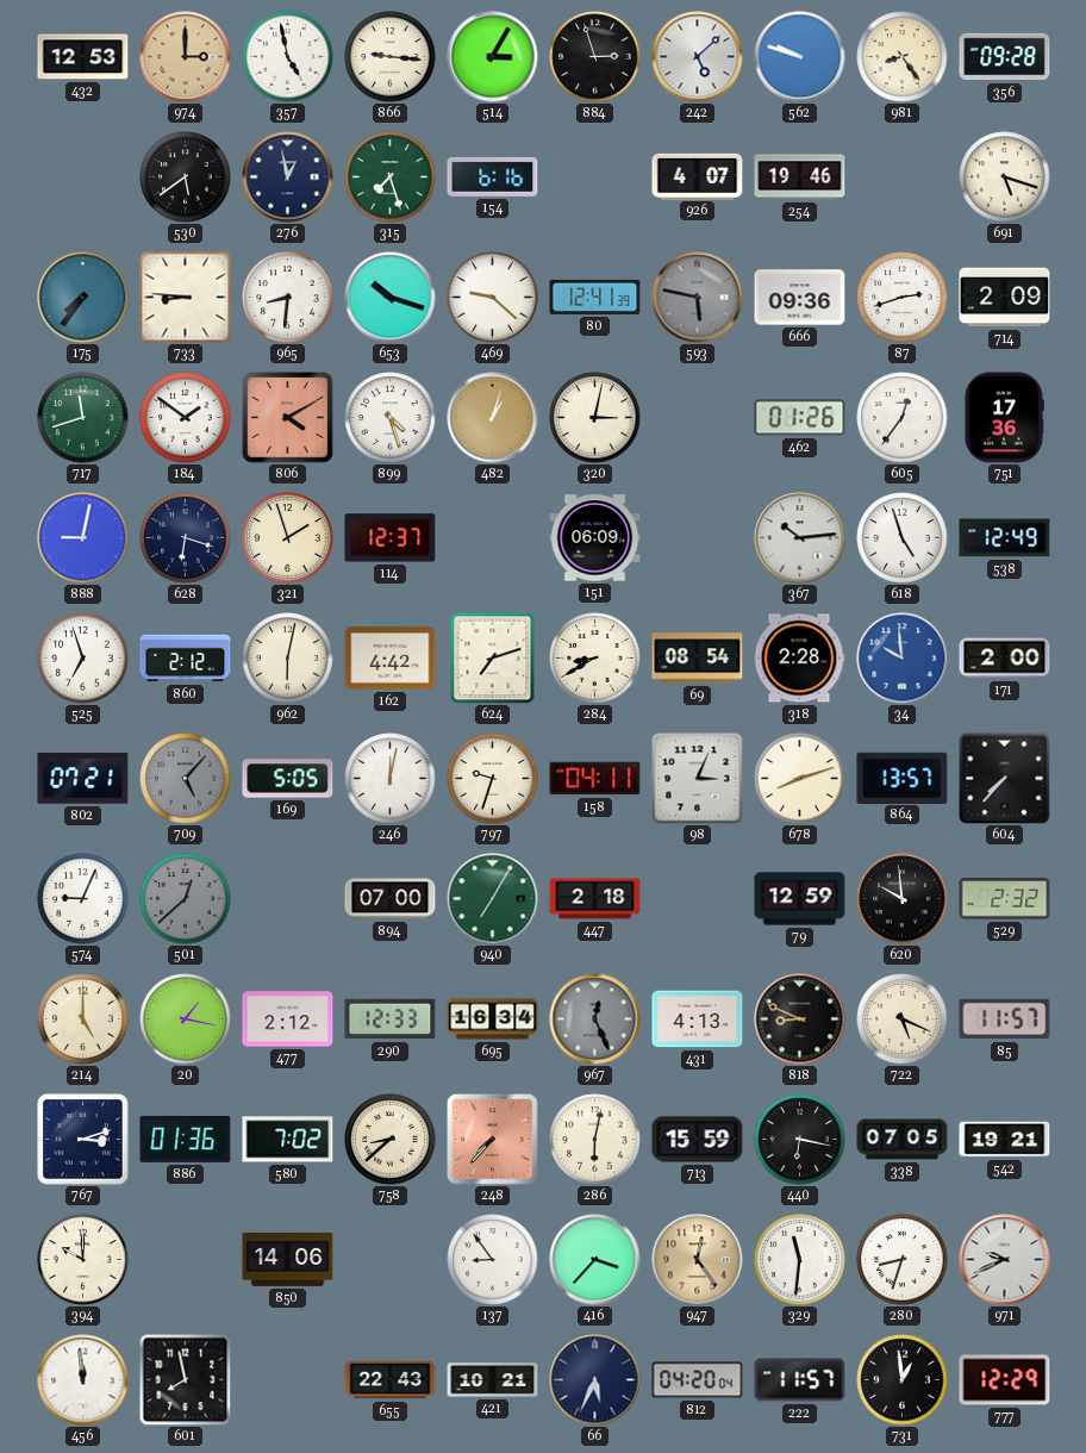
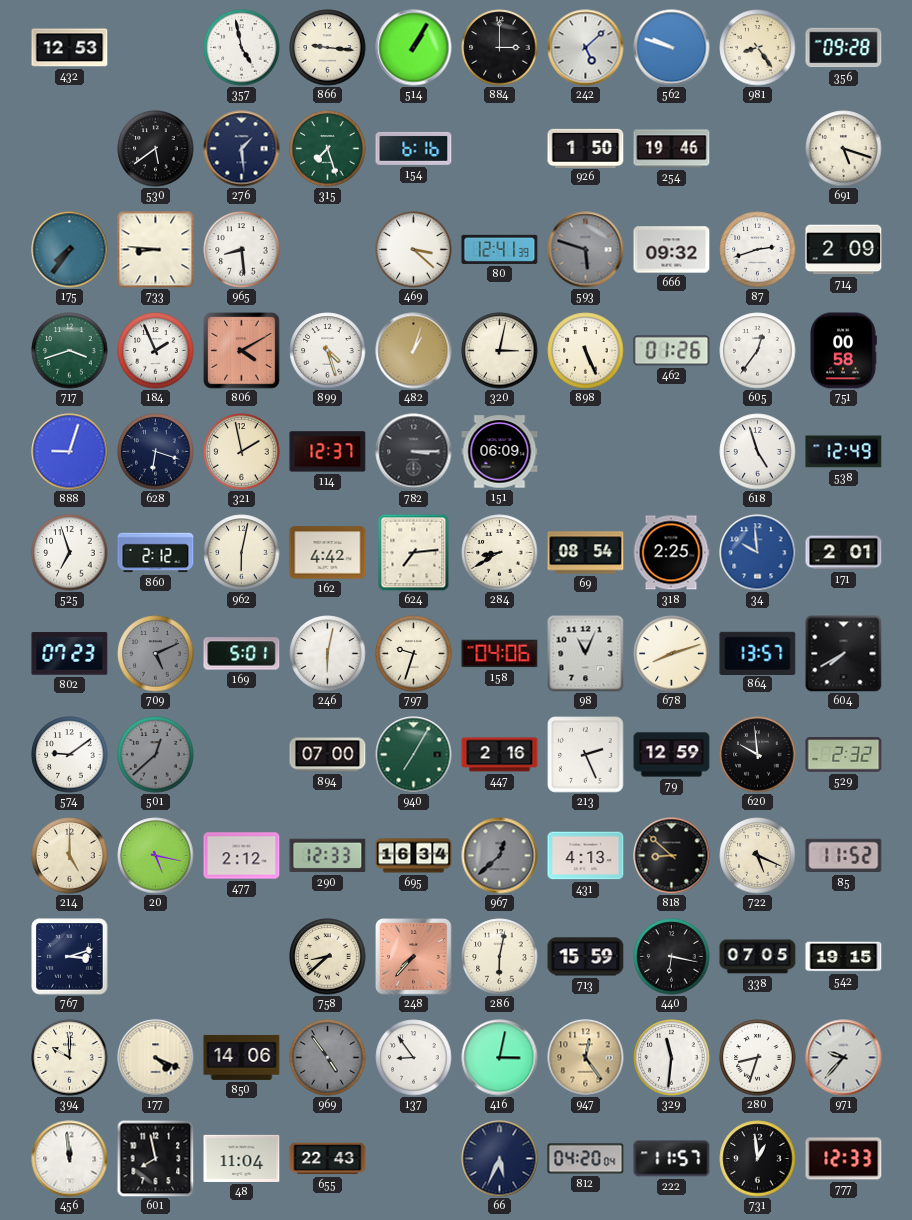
974: 3:00 -> none
514: 3:05 -> 1:05
884: 2:57 -> 3:00
276: 12:58 -> 1:29
926: 4:07 -> 1:50
965: 8:31 -> 8:29
653: 10:18 -> none
469: 9:22 -> 3:22
593: 5:47 -> 5:48
666: 09:36 -> 09:32
717: 11:42 -> 3:42
184: 1:51 -> 1:56
898: none -> 5:26
751: 17:36 -> 00:58
888: 9:02 -> 9:03
321: 1:57 -> 1:58
782: none -> 3:15
367: 10:14 -> none
624: 7:12 -> 7:14
318: 2:28 -> 2:25
171: 2:00 -> 2:01
802: 07:21 -> 07:23
709: 5:07 -> 5:11
169: 5:05 -> 5:01
246: 12:02 -> 6:02
158: 04:11 -> 04:06
98: 3:04 -> 11:04
604: 7:37 -> 7:40
574: 9:04 -> 9:09
447: 2:18 -> 2:16
213: none -> 2:26
20: 1:17 -> 5:17
967: 12:26 -> 12:38
818: 8:49 -> 8:52
85: 11:57 -> 11:52
886: 01:36 -> none
580: 7:02 -> none
542: 19:21 -> 19:15
177: none -> 4:19
969: none -> 4:54
416: 3:37 -> 3:02
971: 9:41 -> 9:37
48: none -> 11:04
421: 10:21 -> none
777: 12:29 -> 12:33
